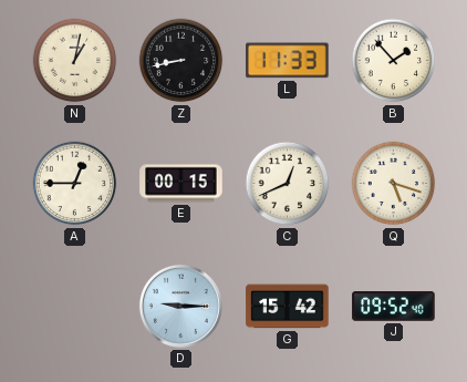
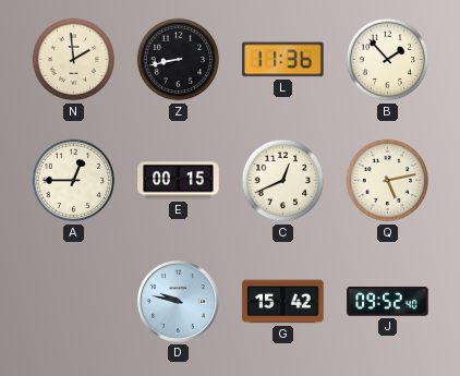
N: 1:02 -> 1:59
L: 11:33 -> 11:36
Q: 5:18 -> 5:13
D: 9:15 -> 9:47
